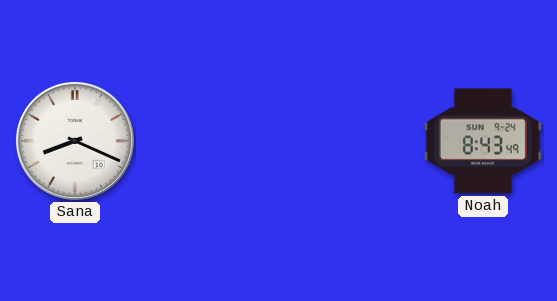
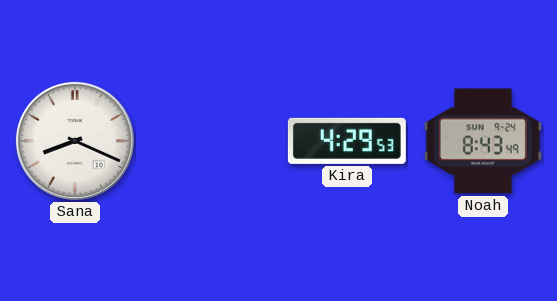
Kira: none -> 4:29
